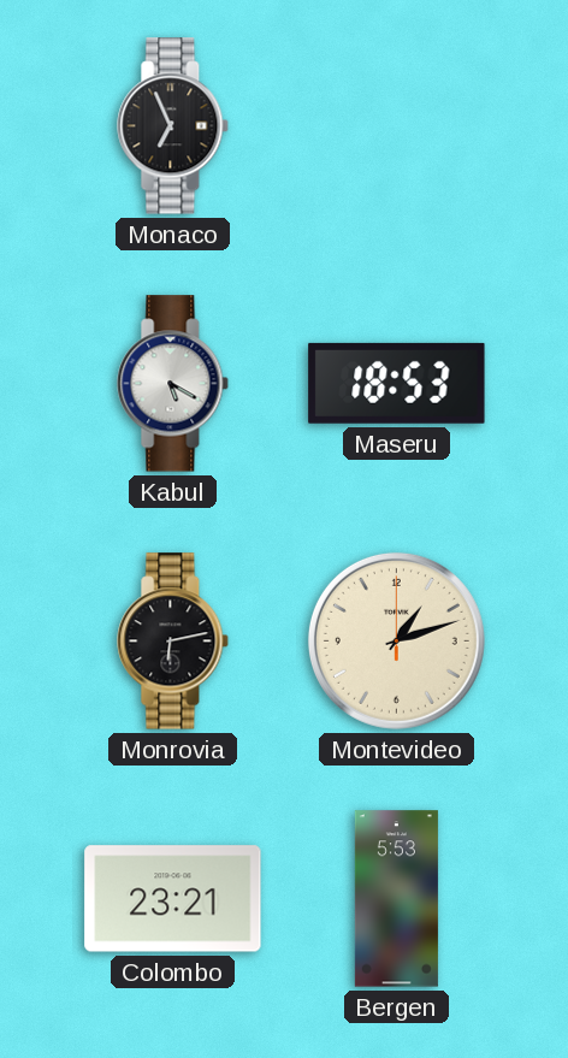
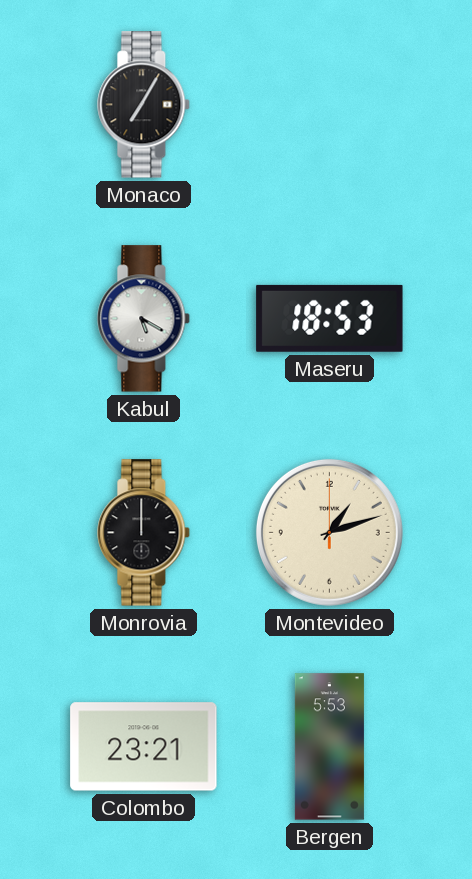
Monaco: 6:56 -> 7:05
Monrovia: 6:13 -> 12:00
